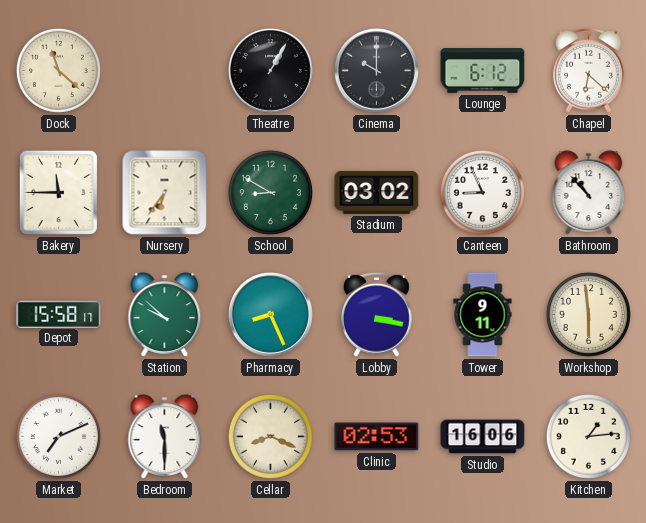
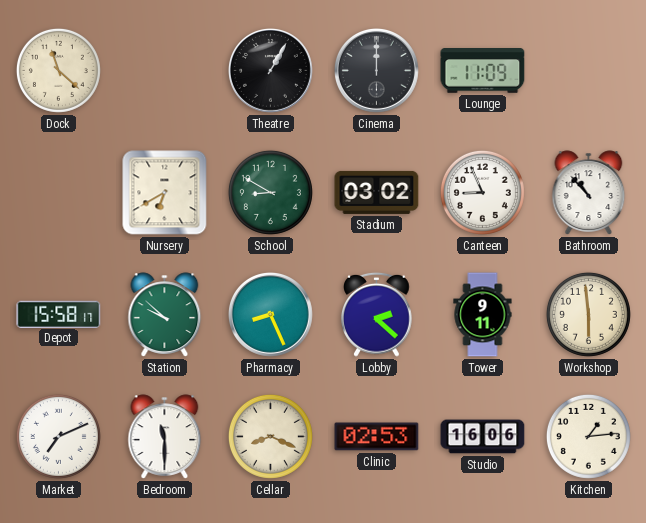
Cinema: 10:00 -> 12:00
Lounge: 6:12 -> 11:09
Chapel: 6:22 -> none
Bakery: 11:45 -> none
Nursery: 6:36 -> 6:40
Lobby: 3:17 -> 2:22
